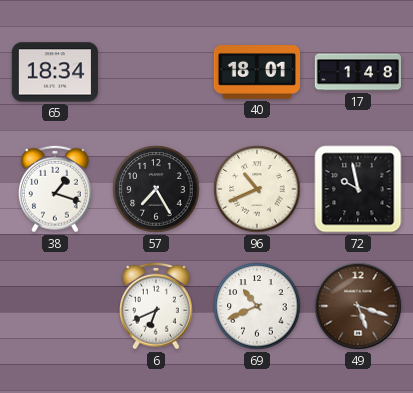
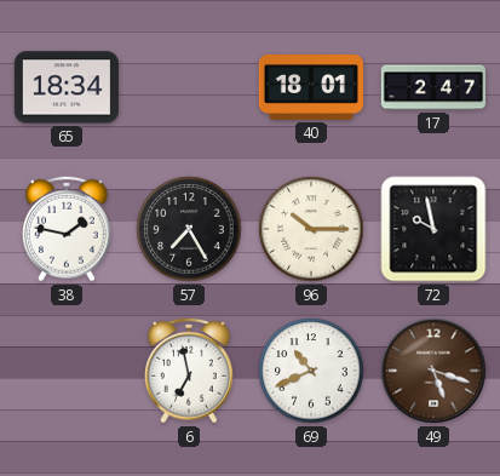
17: 1:48 -> 2:47
38: 1:18 -> 1:47
96: 10:41 -> 10:15
6: 6:41 -> 6:58
